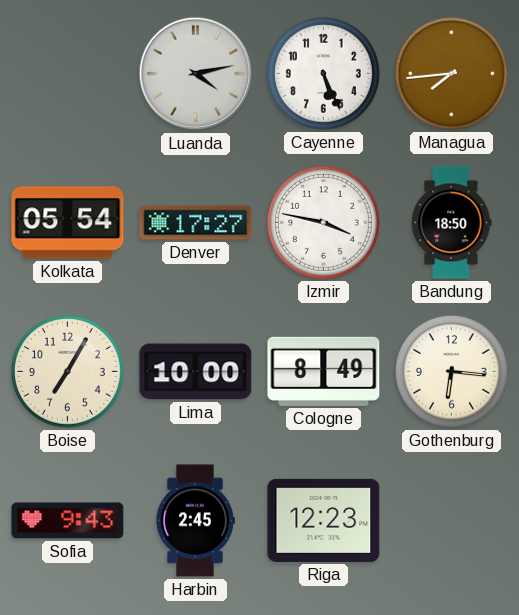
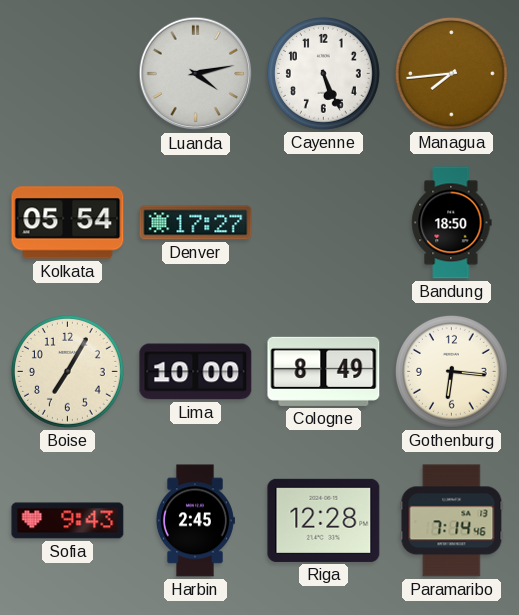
Izmir: 3:47 -> none
Riga: 12:23 -> 12:28
Paramaribo: none -> 7:14
